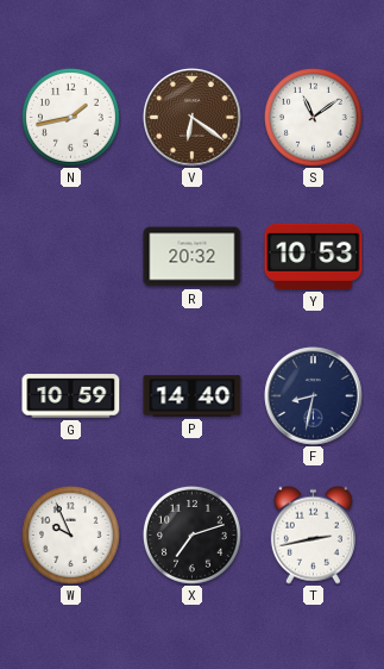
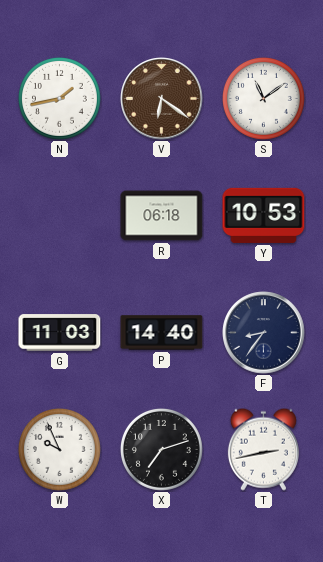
R: 20:32 -> 06:18
G: 10:59 -> 11:03
F: 8:32 -> 8:36
